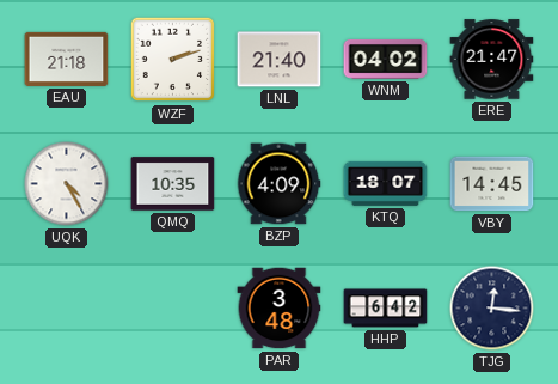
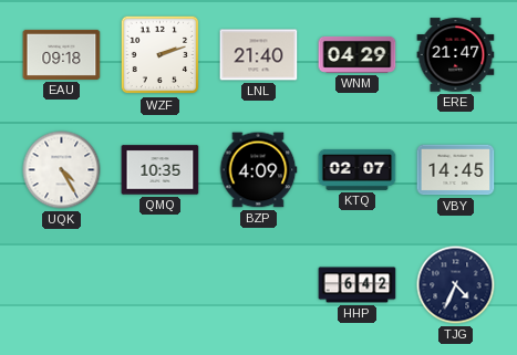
EAU: 21:18 -> 09:18
WNM: 04:02 -> 04:29
KTQ: 18:07 -> 02:07
PAR: 3:48 -> none
TJG: 12:16 -> 4:34
